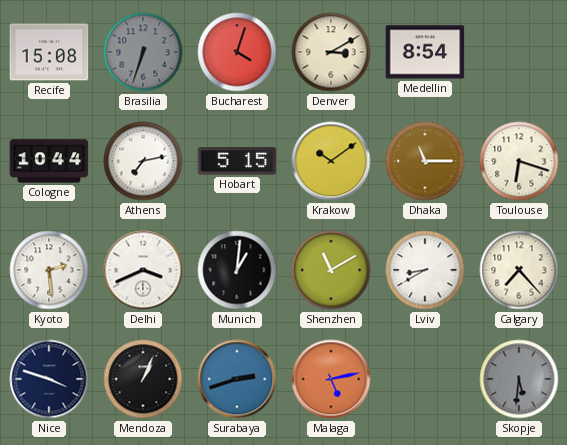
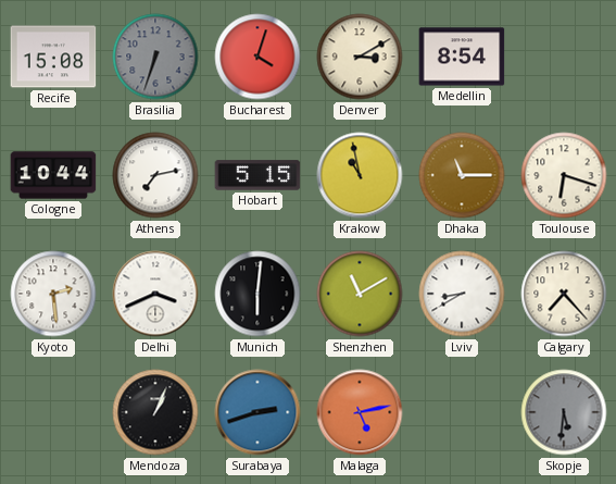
Krakow: 10:09 -> 10:58
Munich: 1:01 -> 6:01
Nice: 3:48 -> none
